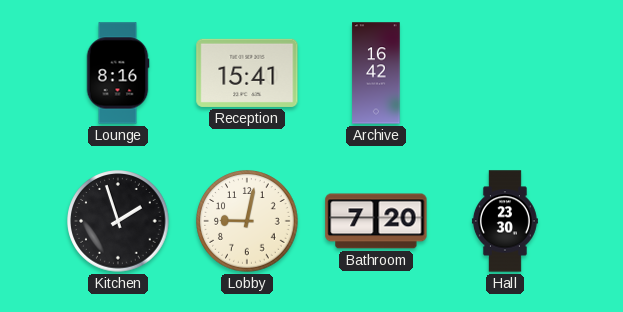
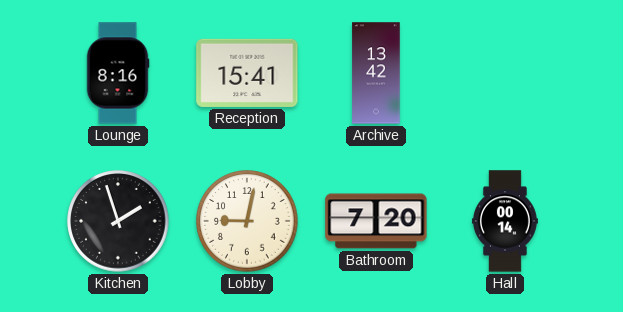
Archive: 16:42 -> 13:42
Hall: 23:30 -> 00:14
